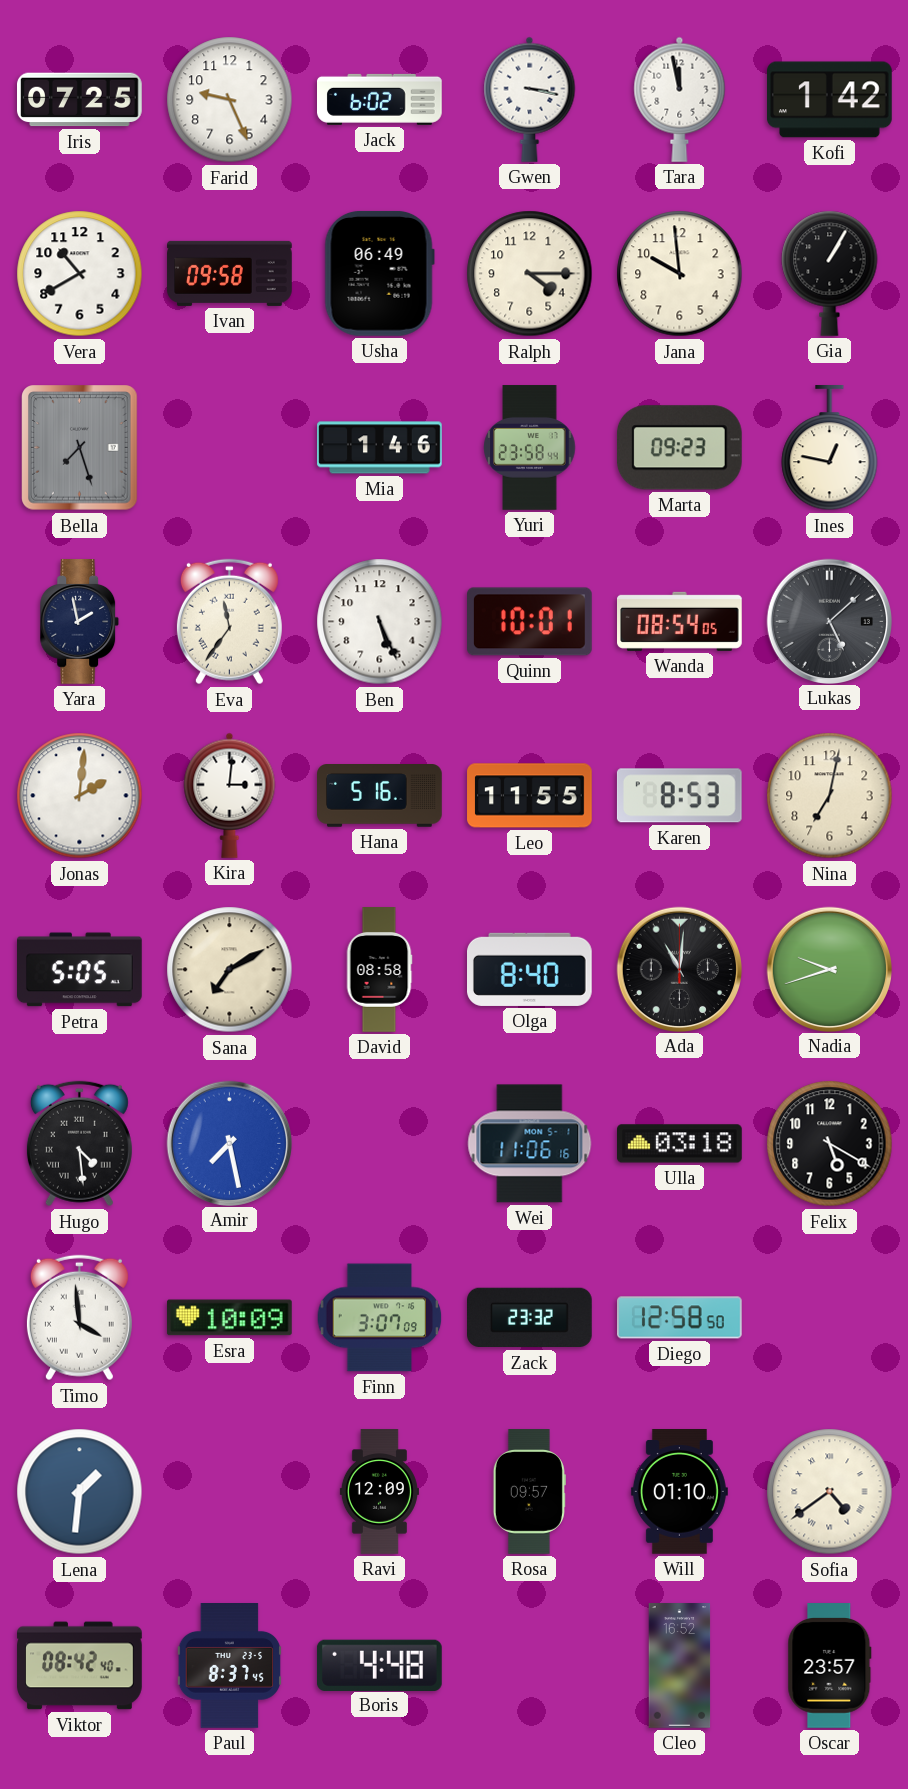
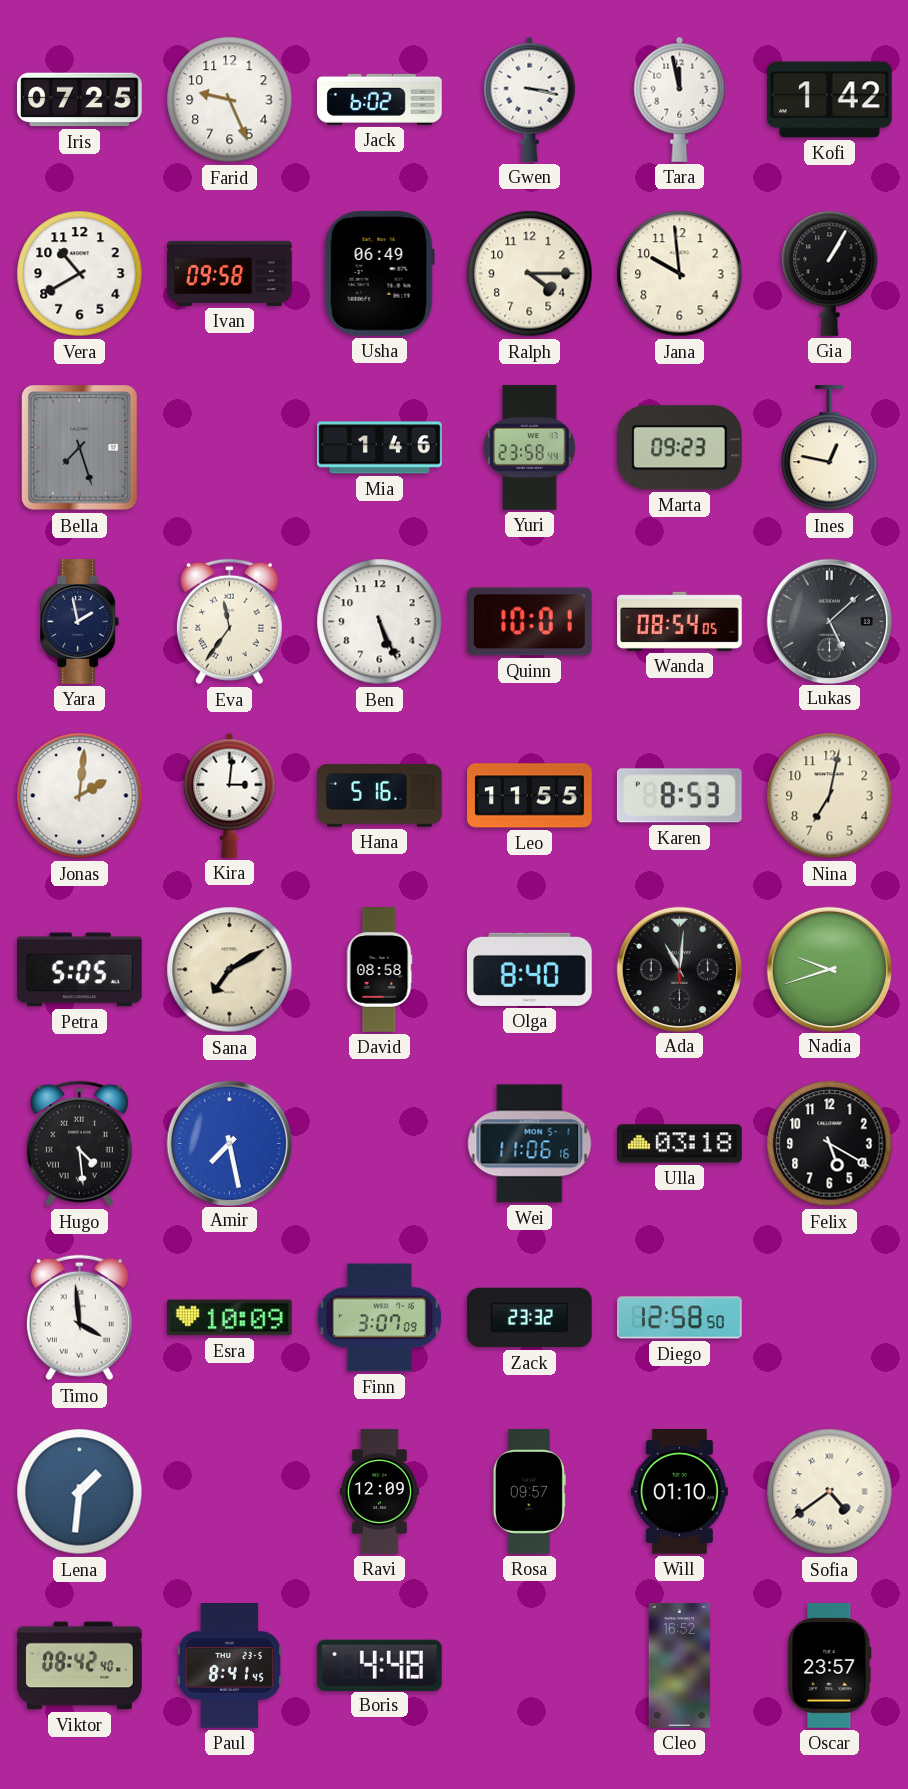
Paul: 8:37 -> 8:41
